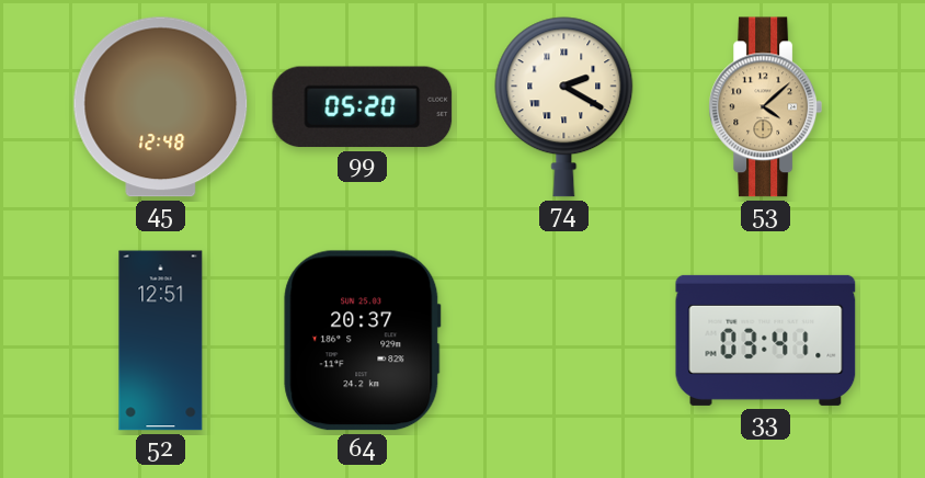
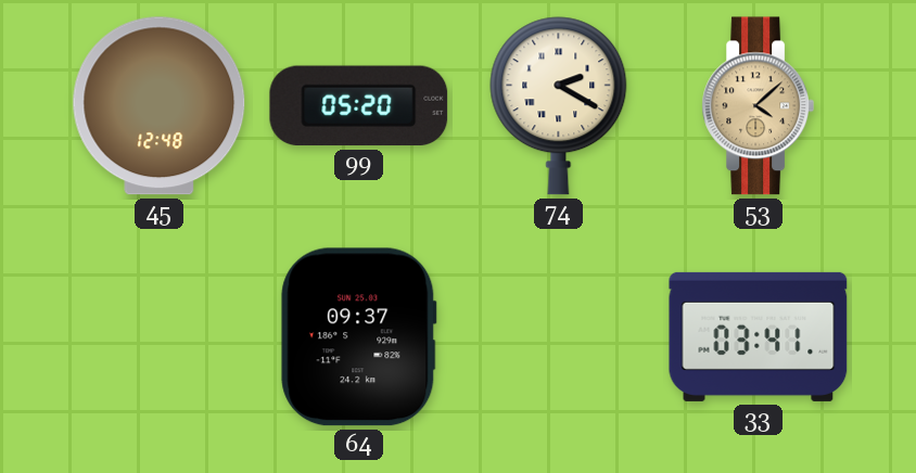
52: 12:51 -> none
64: 20:37 -> 09:37
